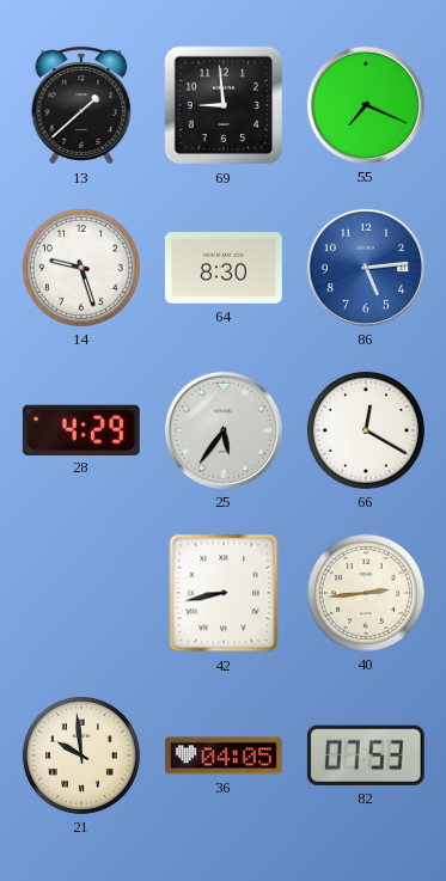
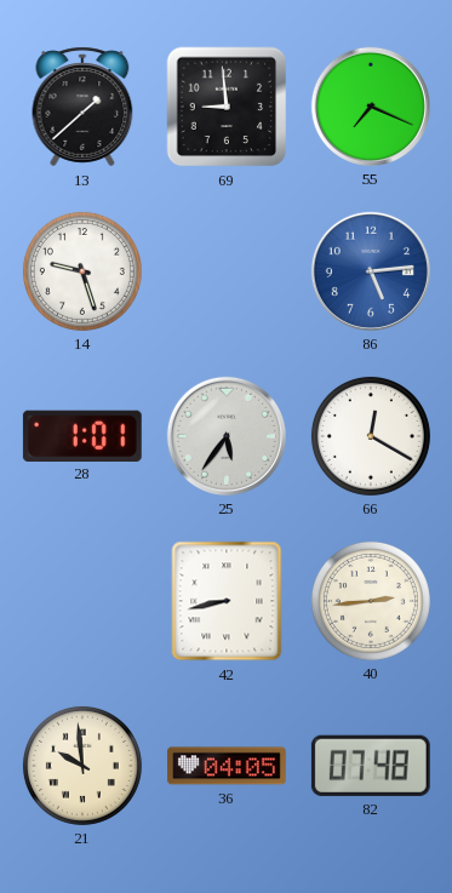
64: 8:30 -> none
28: 4:29 -> 1:01
82: 07:53 -> 07:48
